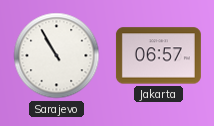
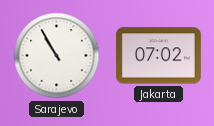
Jakarta: 06:57 -> 07:02
